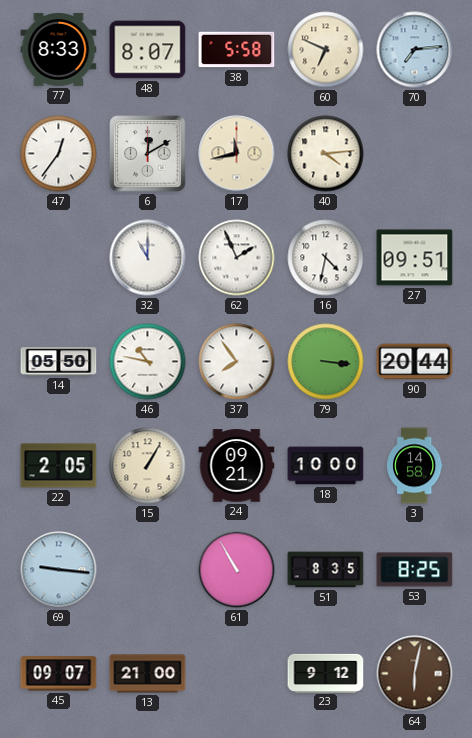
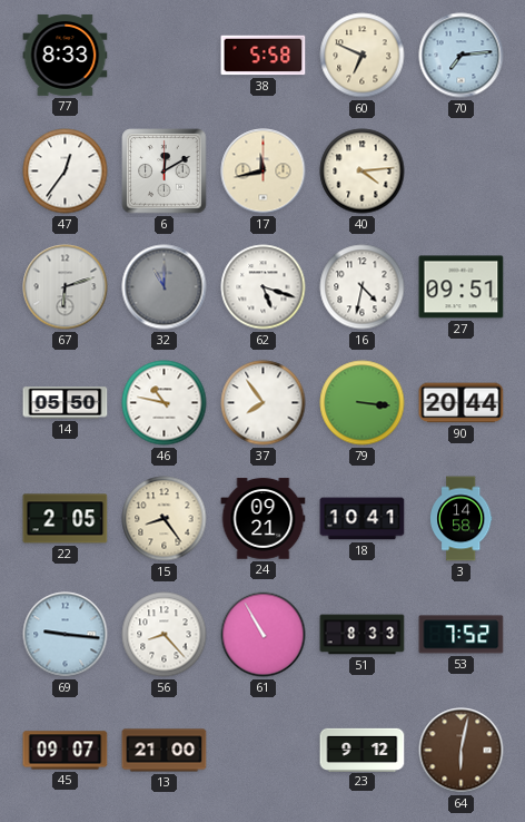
48: 8:07 -> none
67: none -> 6:12
32 dial: white -> grey
62: 1:56 -> 5:18
15: 1:05 -> 8:24
18: 10:00 -> 10:41
56: none -> 8:23
51: 8:35 -> 8:33
53: 8:25 -> 7:52
